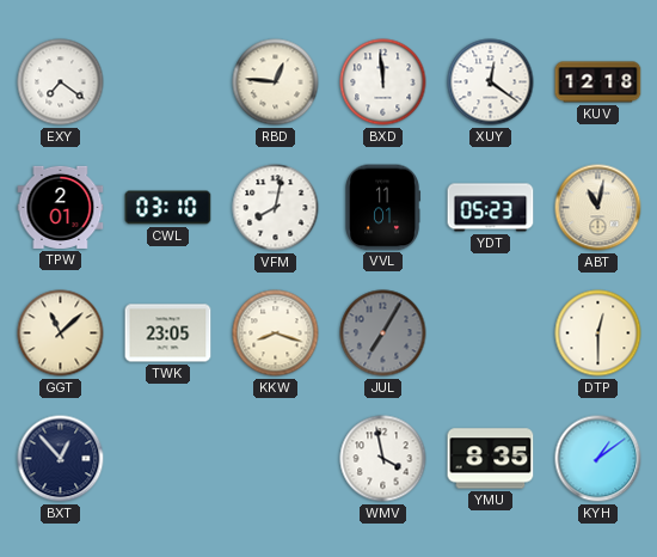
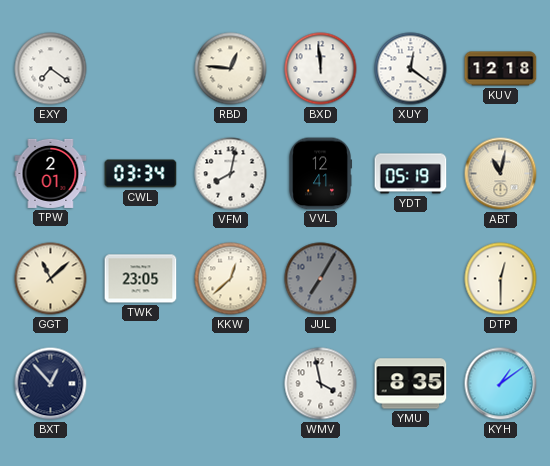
CWL: 03:10 -> 03:34
VVL: 11:01 -> 12:41
YDT: 05:23 -> 05:19
KKW: 8:18 -> 12:38
